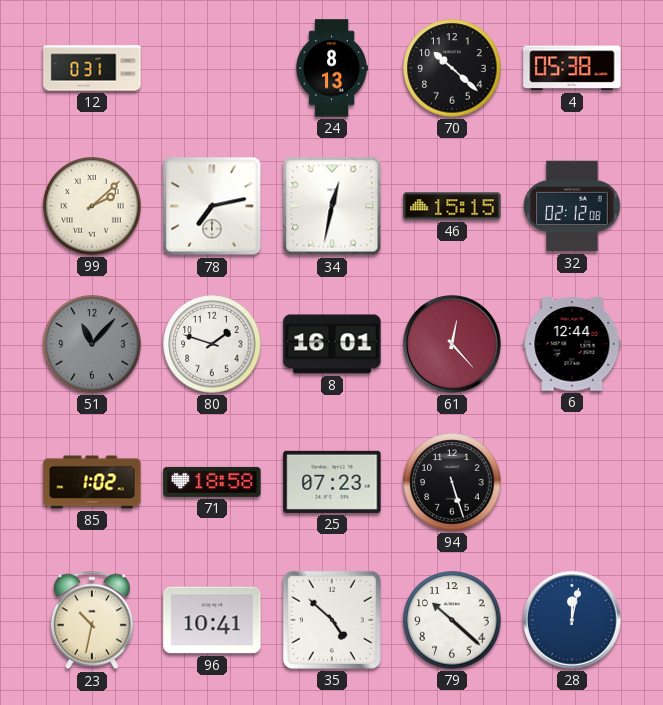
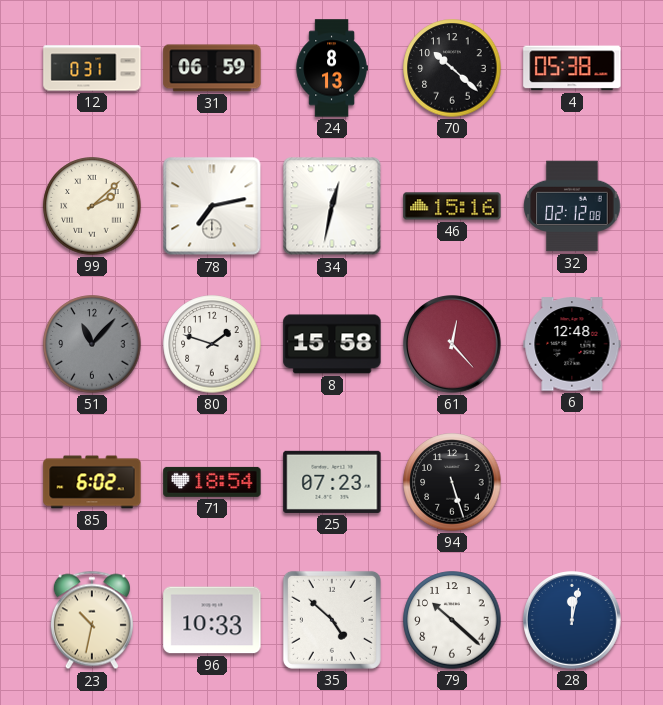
31: none -> 06:59
46: 15:15 -> 15:16
8: 16:01 -> 15:58
6: 12:44 -> 12:48
85: 1:02 -> 6:02
71: 18:58 -> 18:54
96: 10:41 -> 10:33
